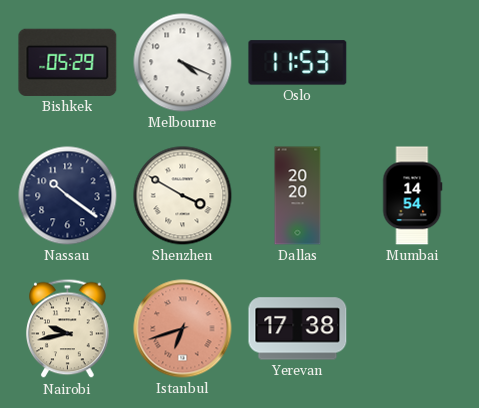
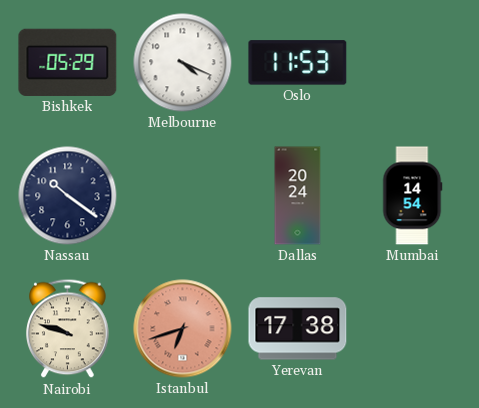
Shenzhen: 3:50 -> none
Dallas: 20:20 -> 20:24
Nairobi: 9:43 -> 9:48
